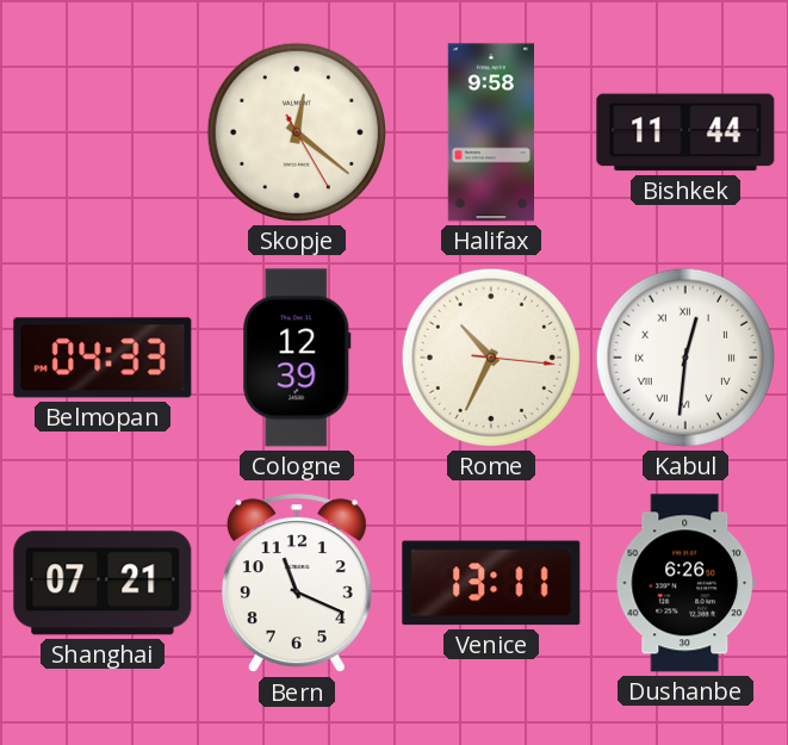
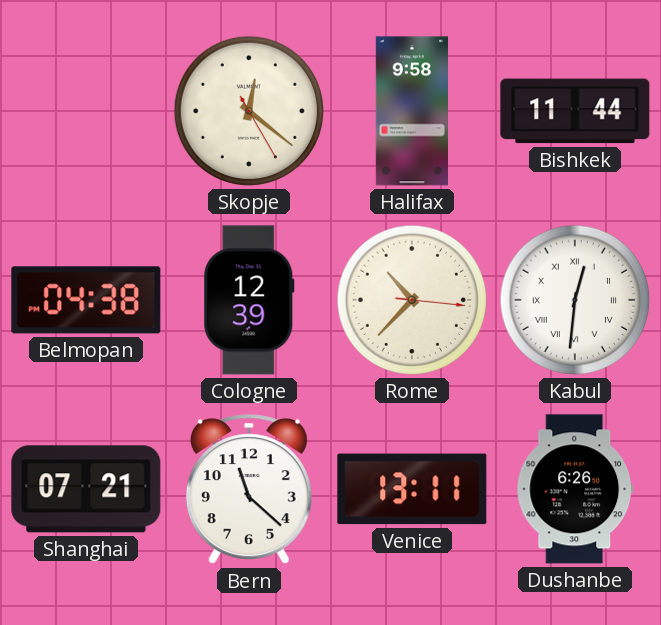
Belmopan: 04:33 -> 04:38
Rome: 10:34 -> 10:37
Bern: 11:19 -> 11:22
